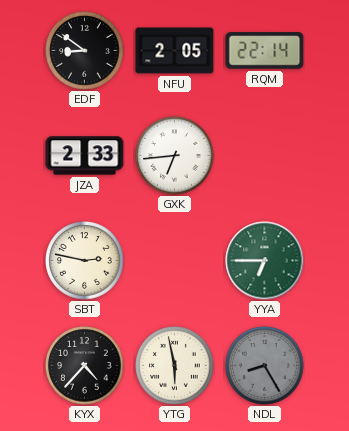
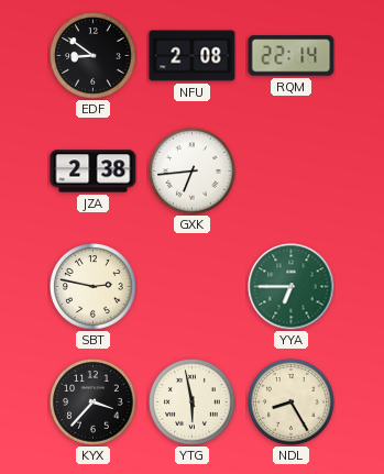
NFU: 2:05 -> 2:08
JZA: 2:33 -> 2:38
KYX: 4:37 -> 3:37
NDL dial: grey -> cream
